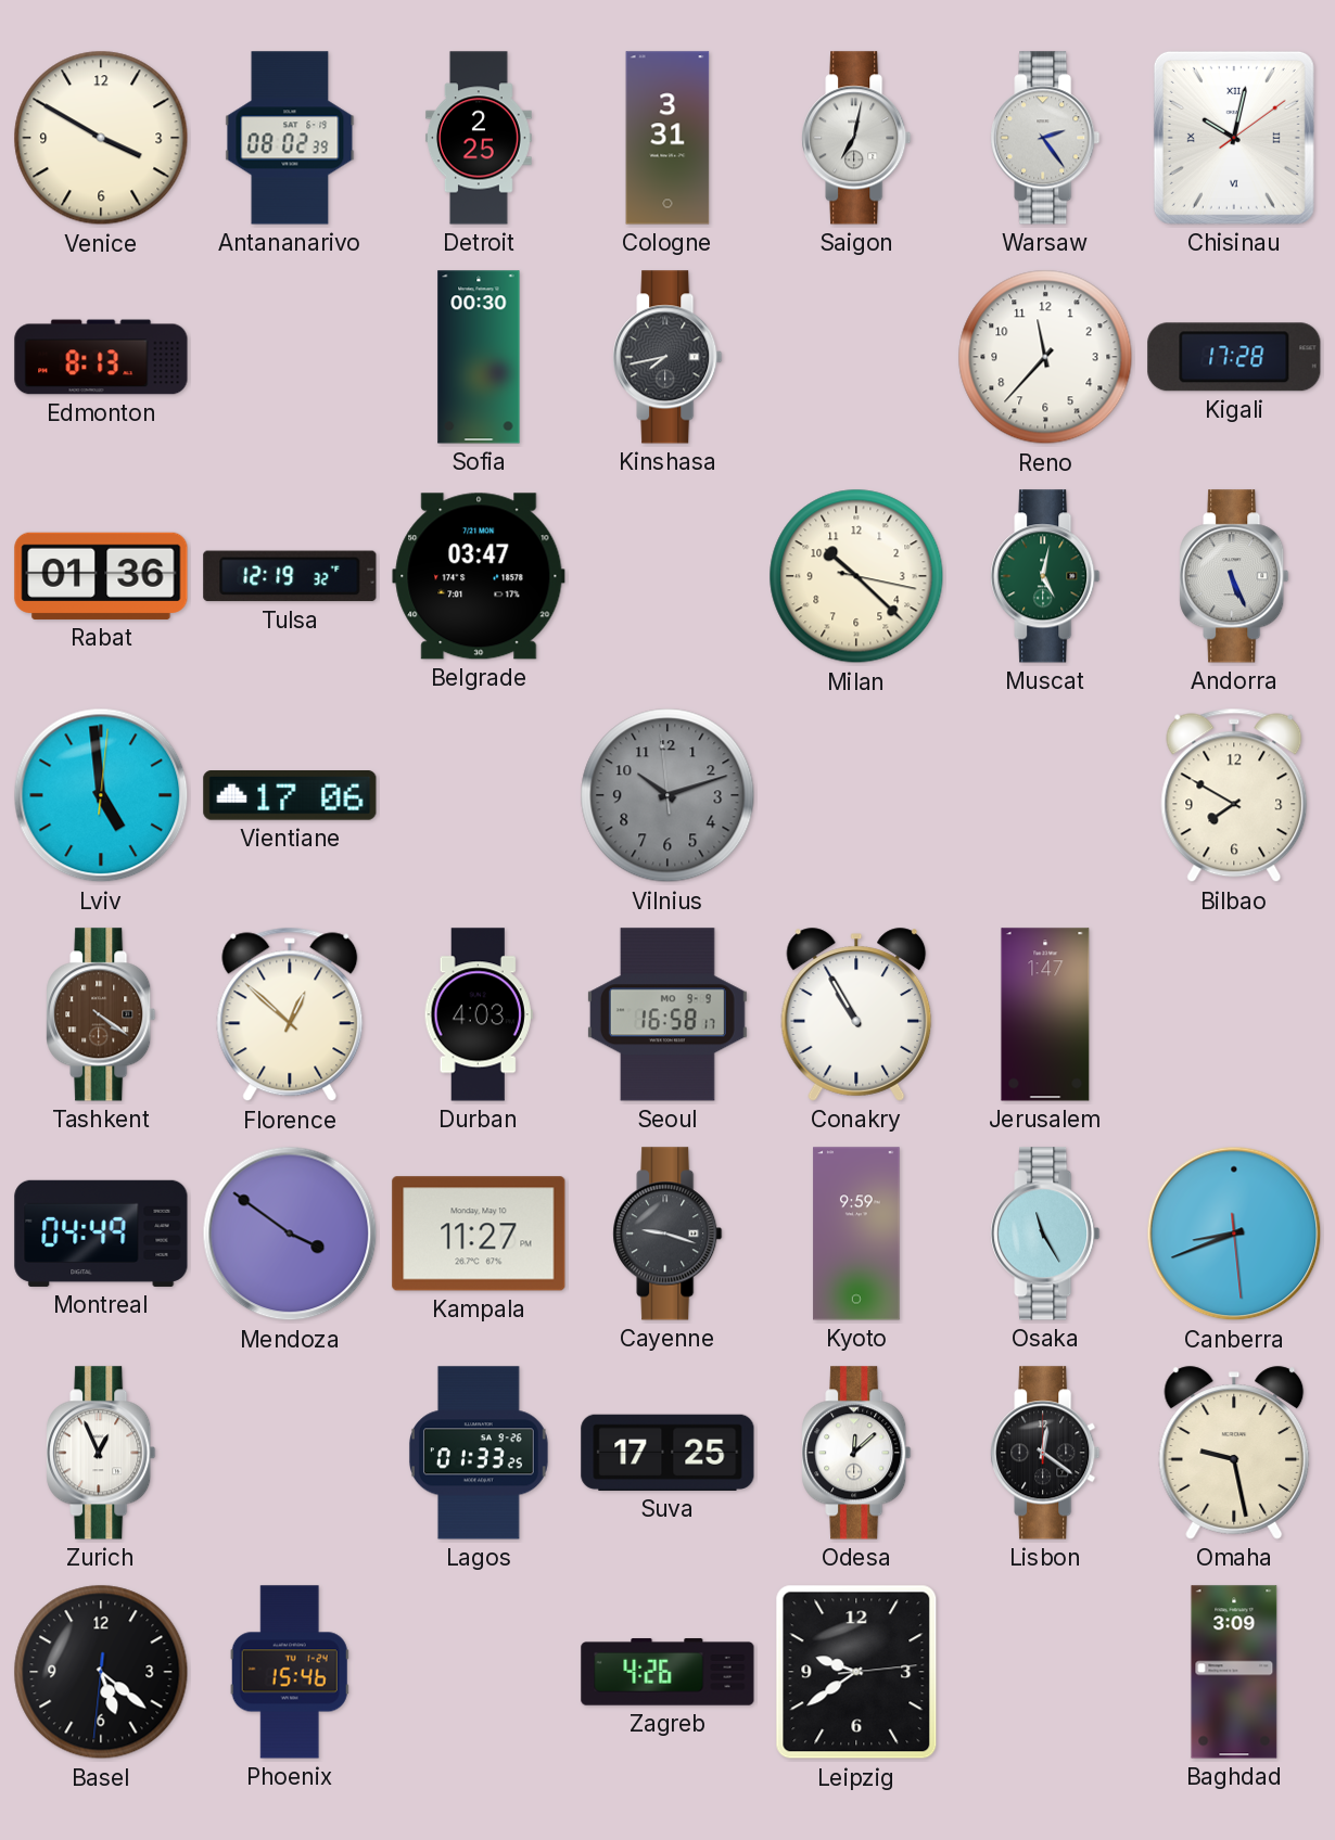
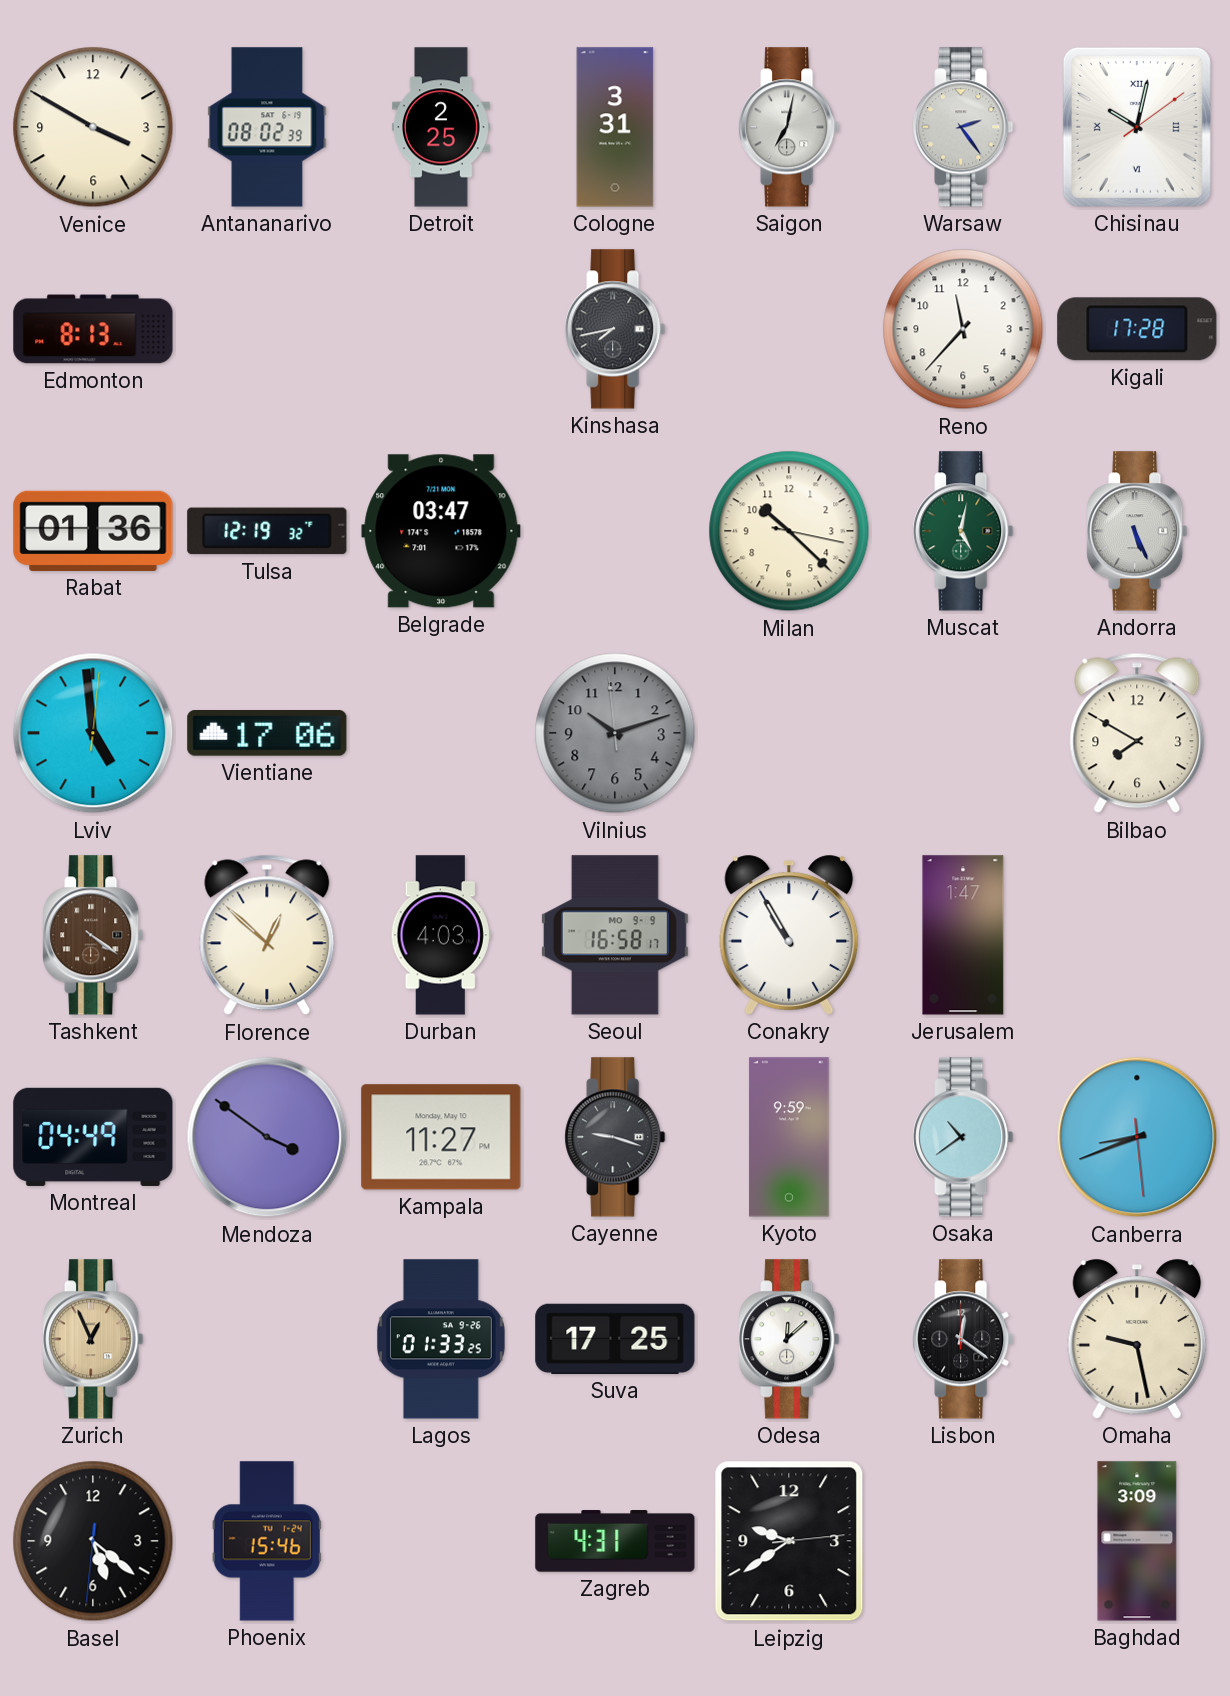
Sofia: 00:30 -> none
Osaka: 11:25 -> 10:39
Zurich dial: white -> champagne
Zagreb: 4:26 -> 4:31
